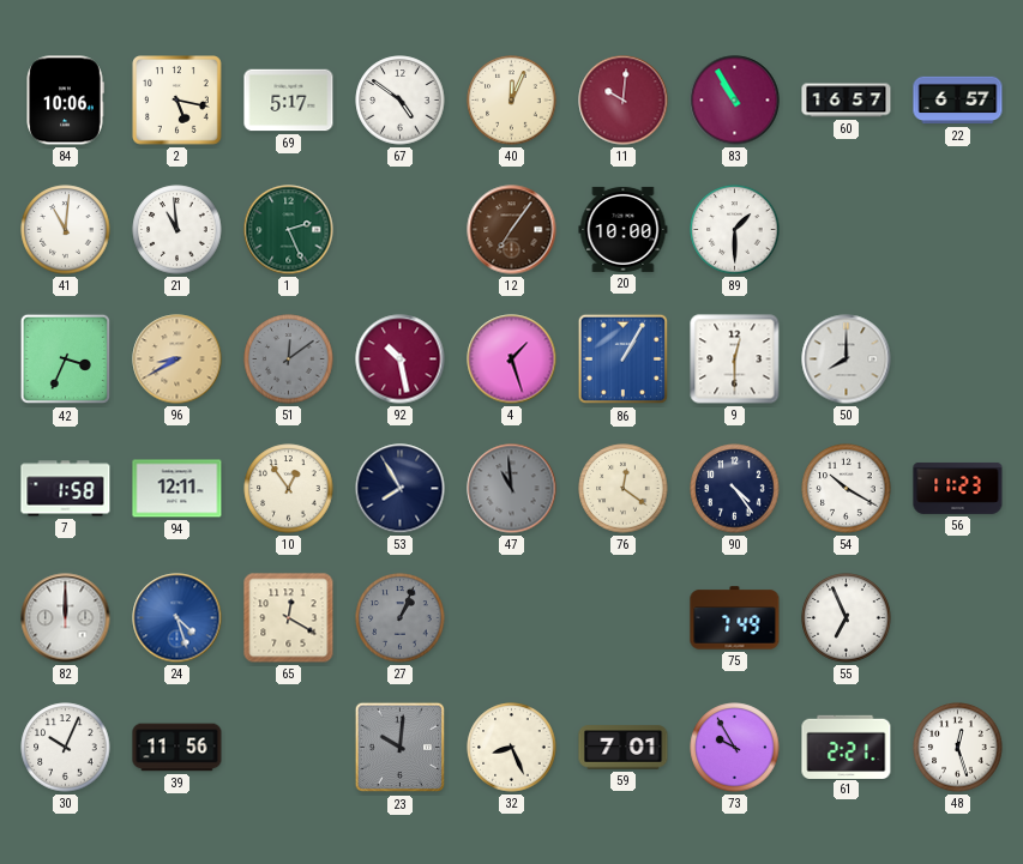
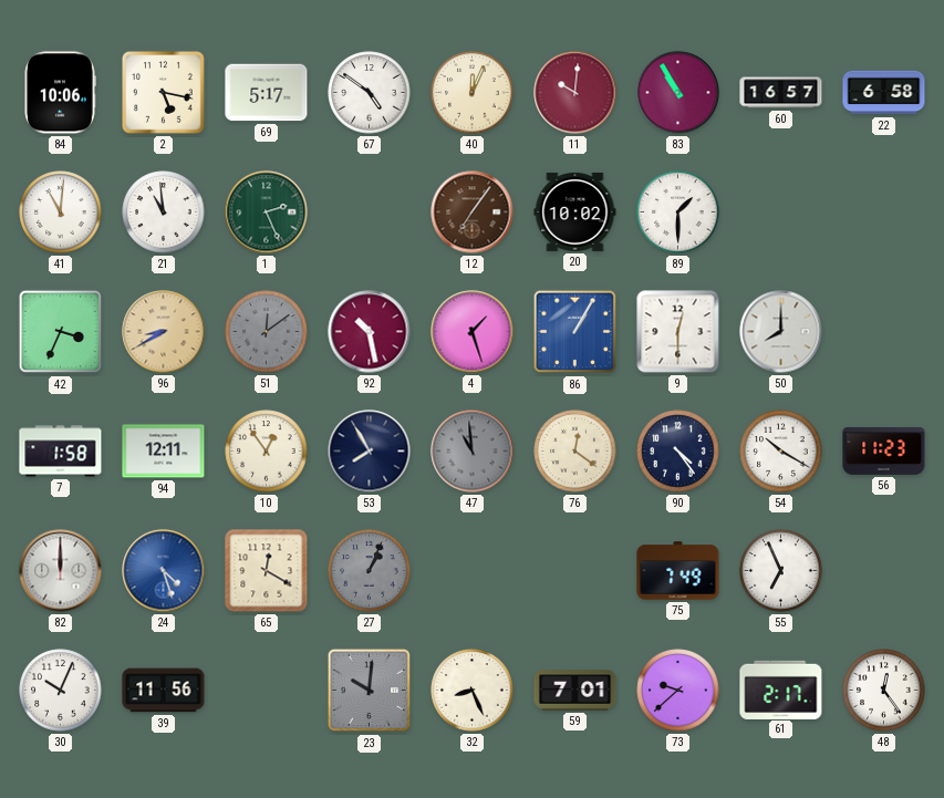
22: 6:57 -> 6:58
20: 10:00 -> 10:02
73: 9:55 -> 9:38
61: 2:21 -> 2:17
48: 12:27 -> 12:24
